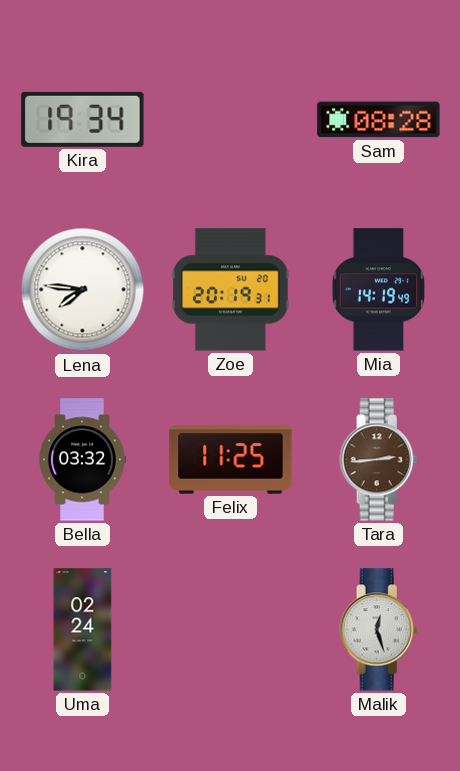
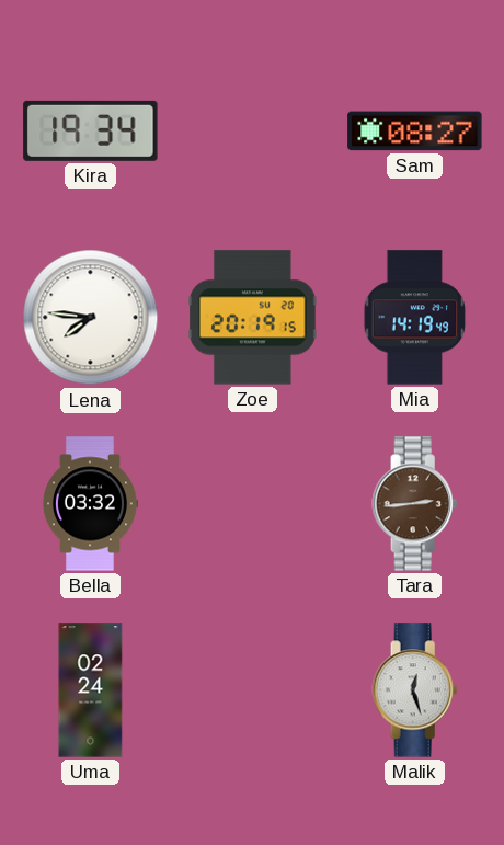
Sam: 08:28 -> 08:27
Zoe: 20:19:31 -> 20:19:15
Felix: 11:25 -> none
